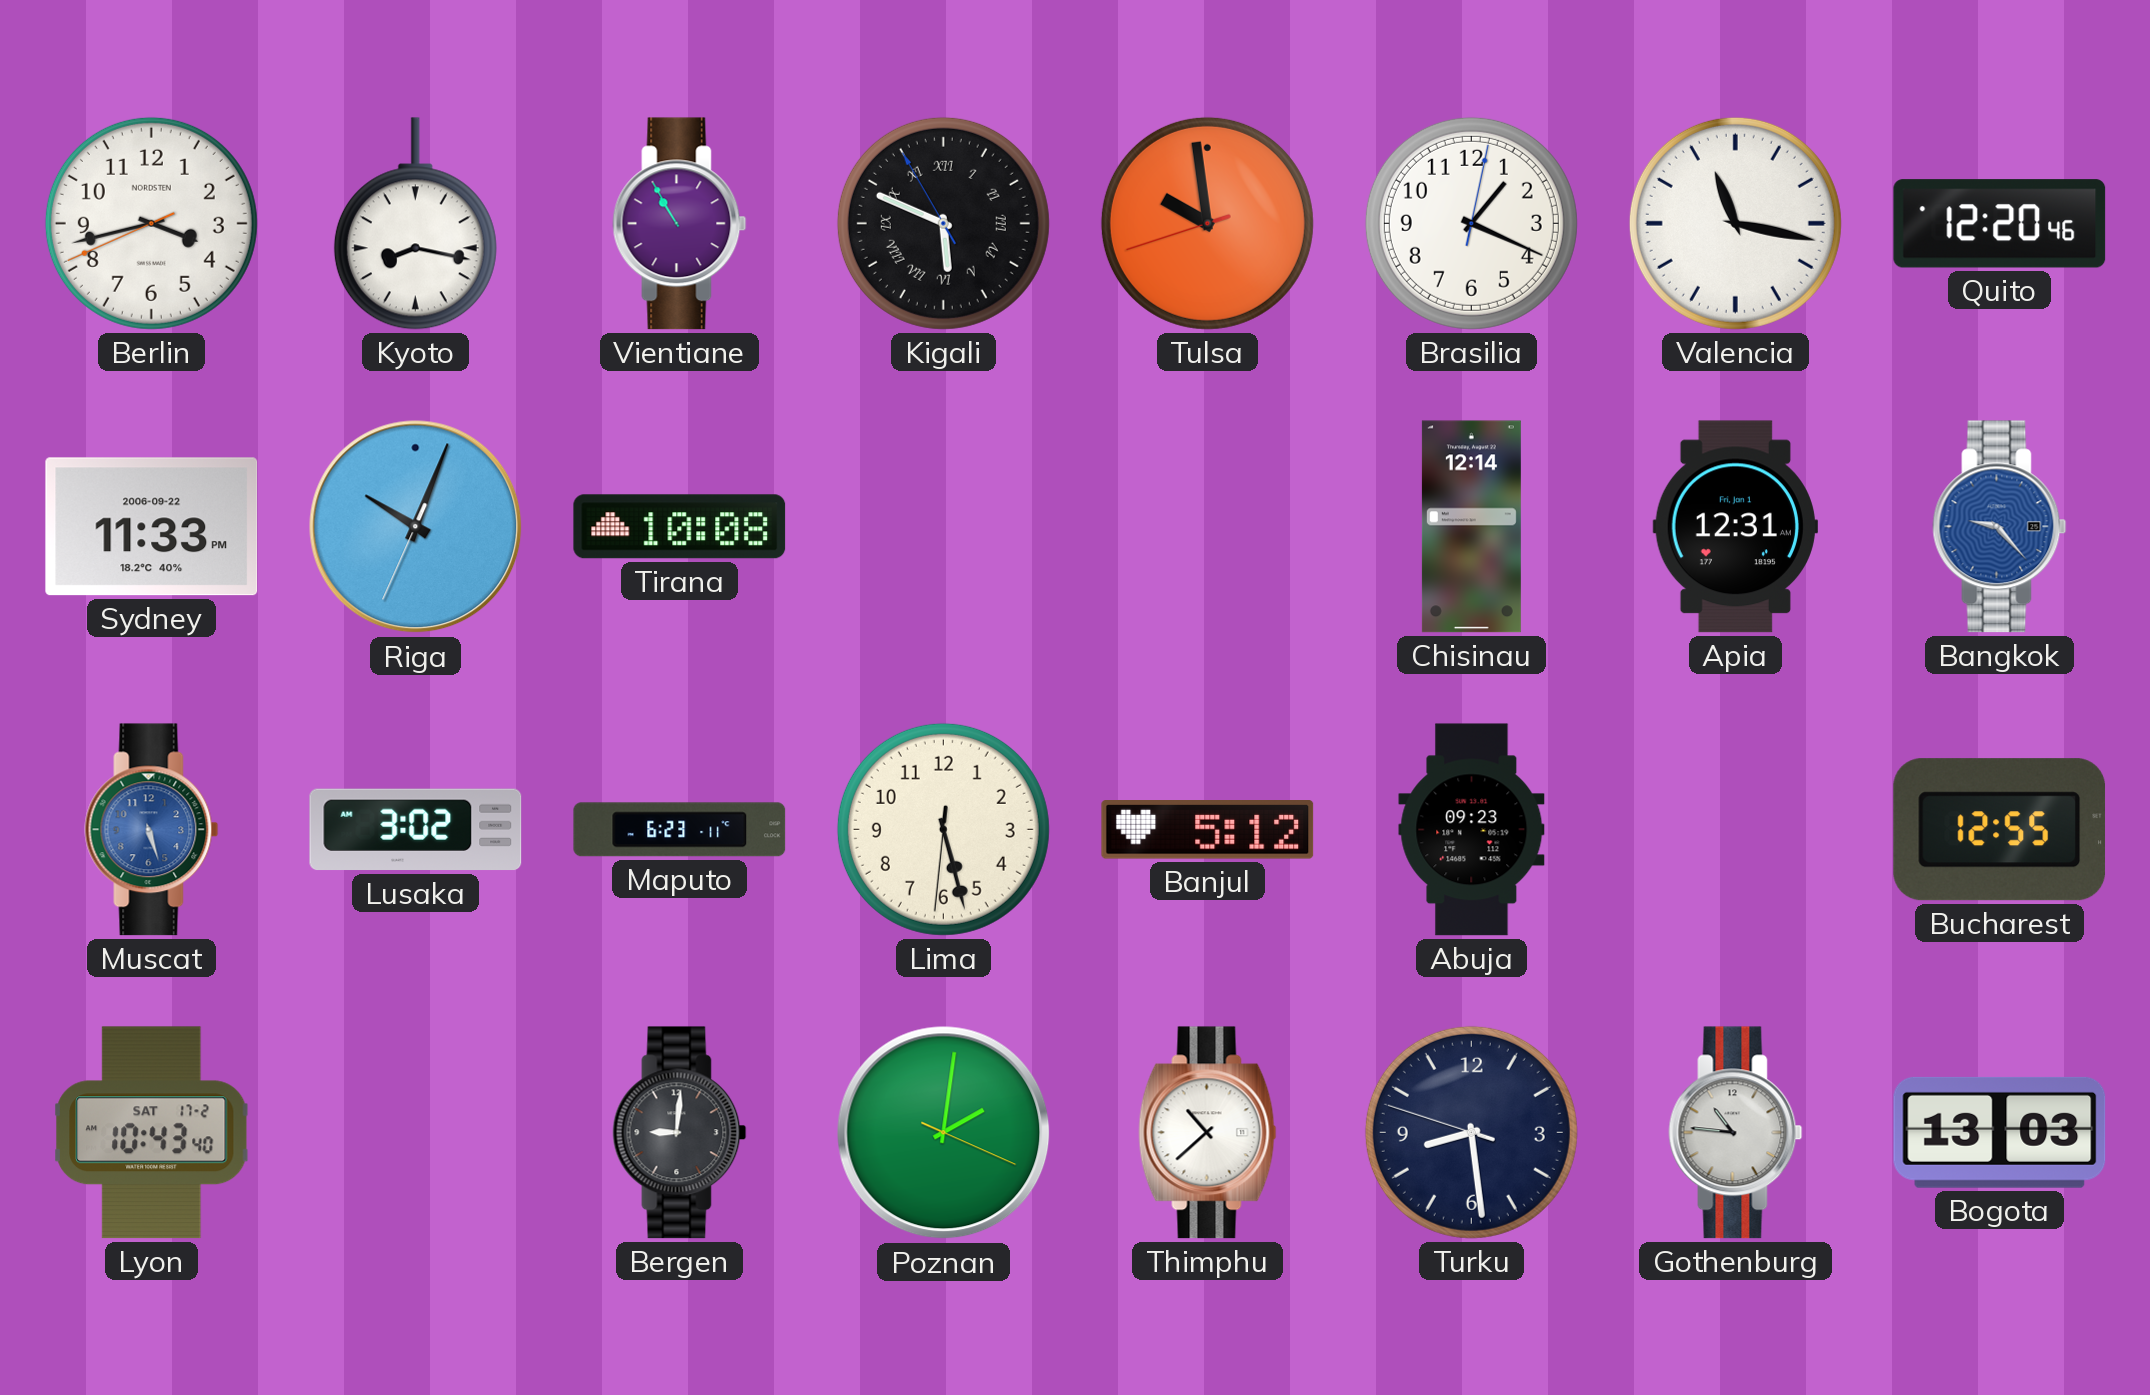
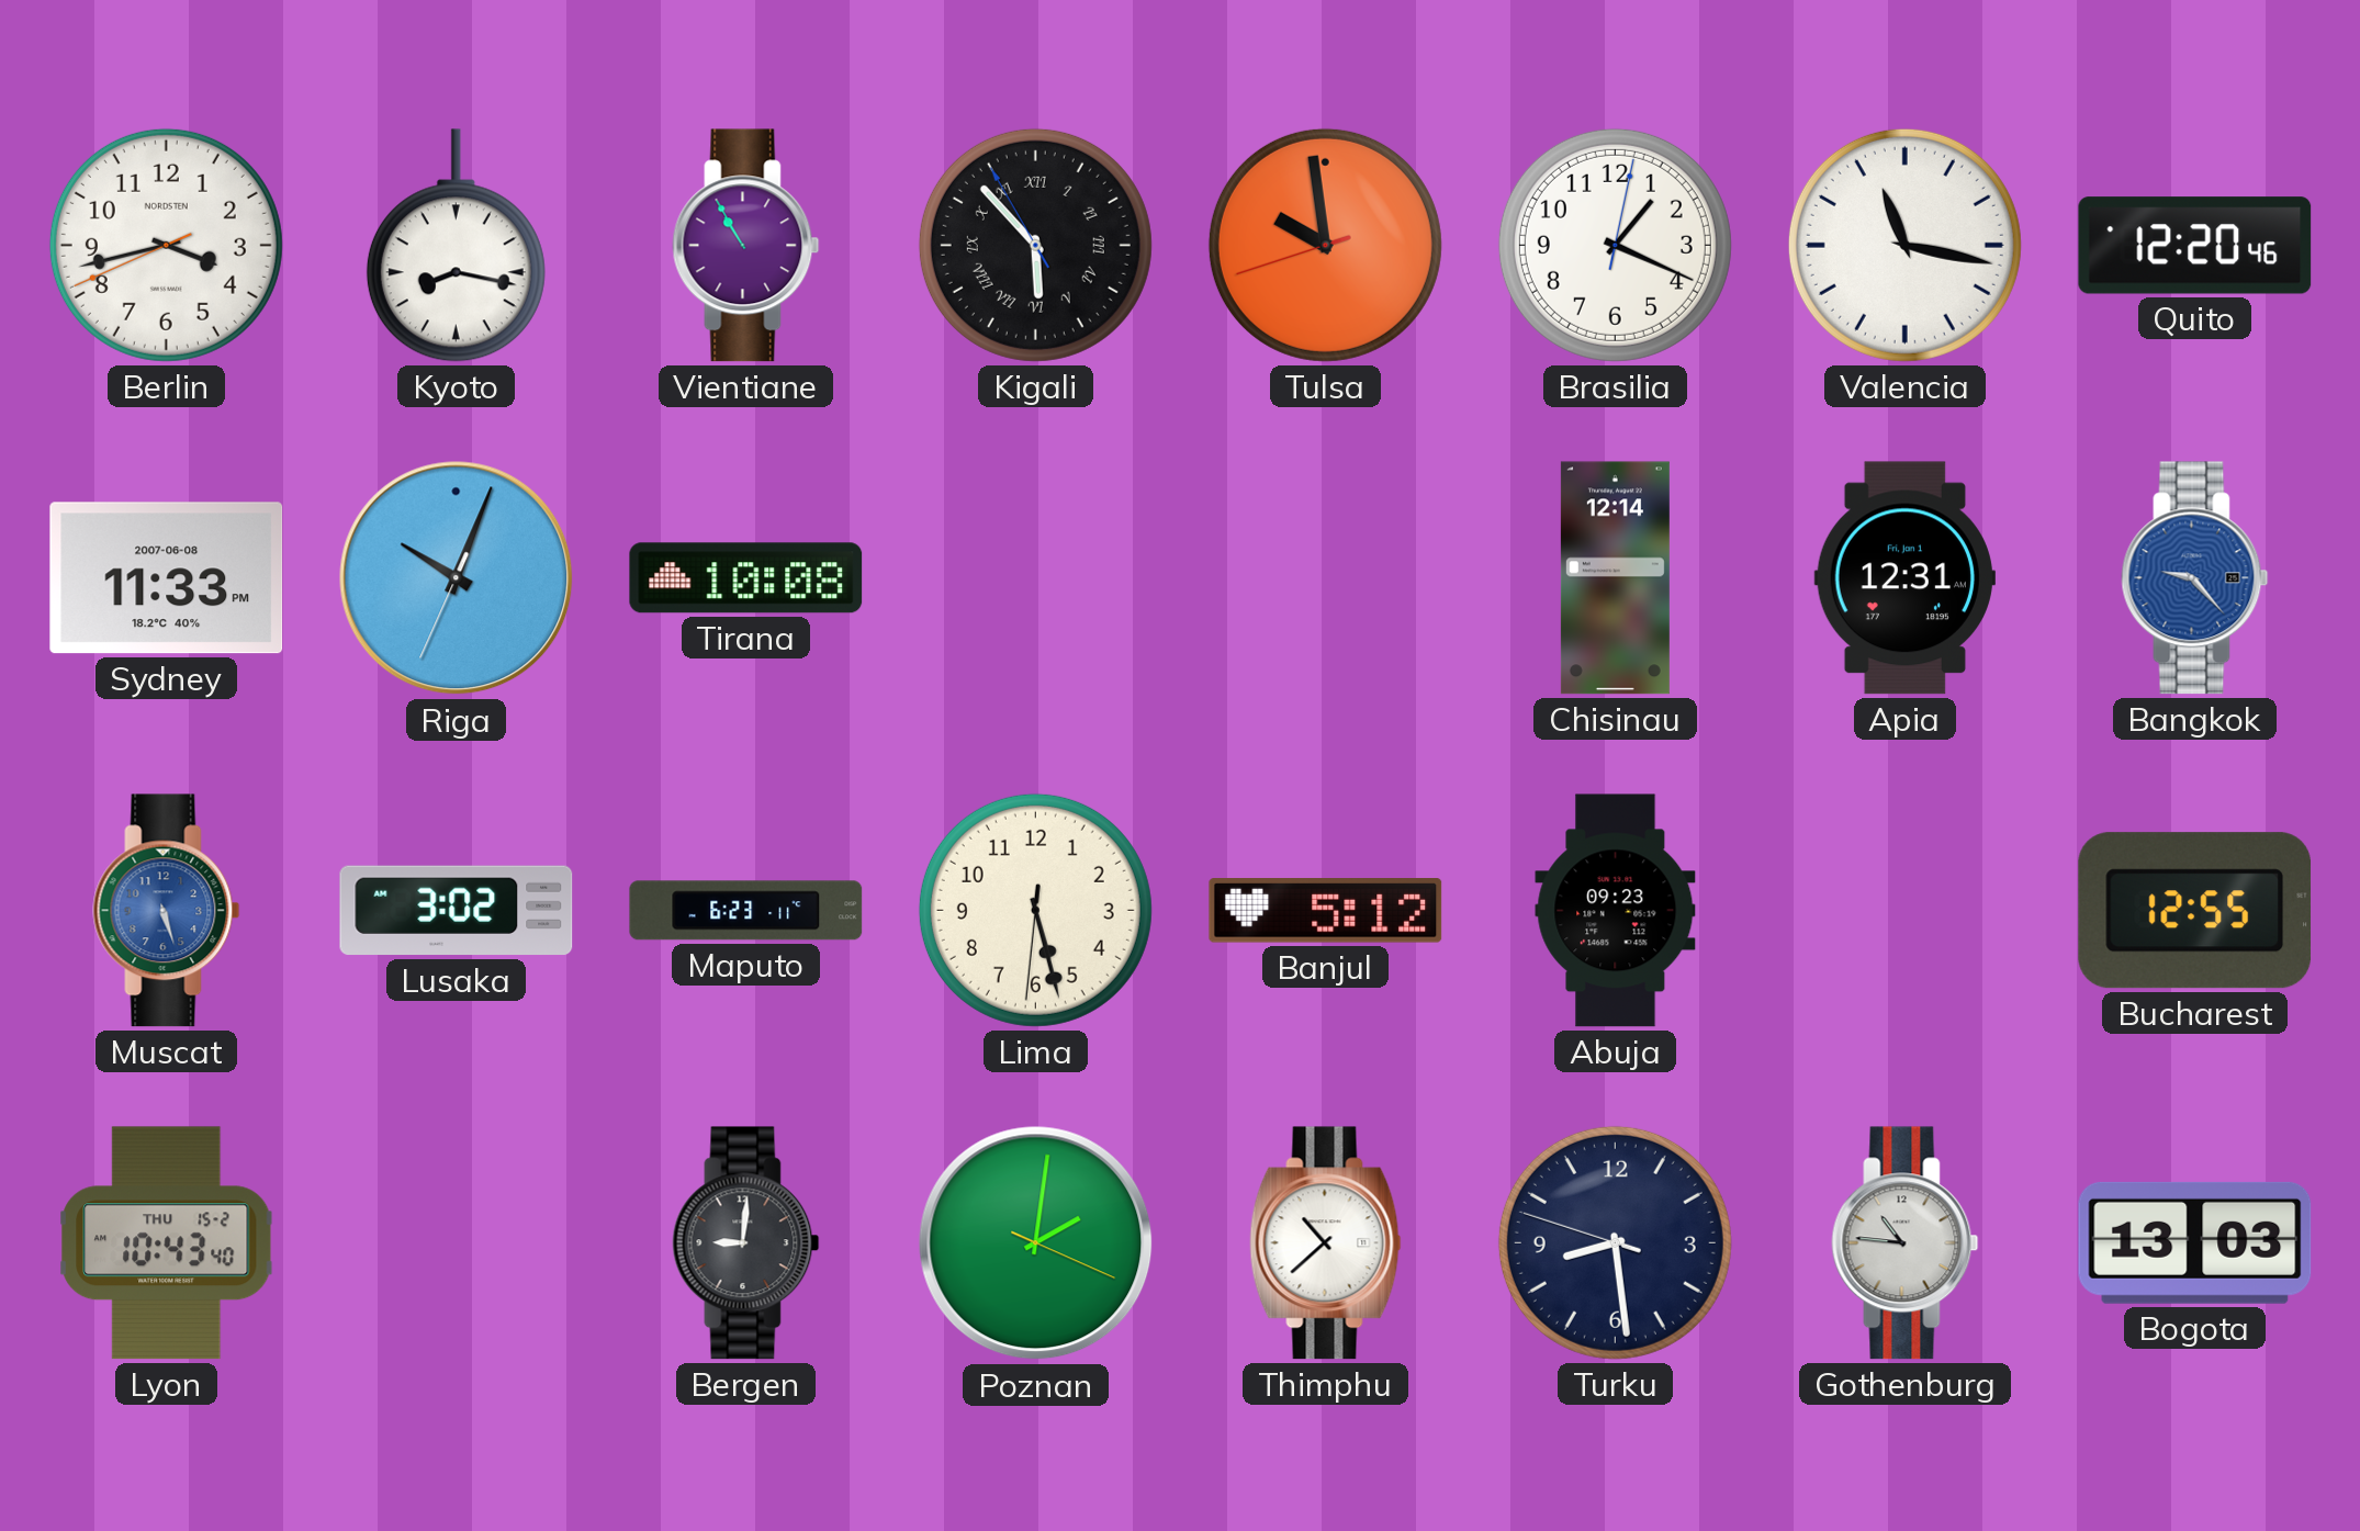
Kigali: 5:48 -> 5:52
Sydney date: 2006-09-22 -> 2007-06-08
Lyon date: SAT 17-2 -> THU 15-2
